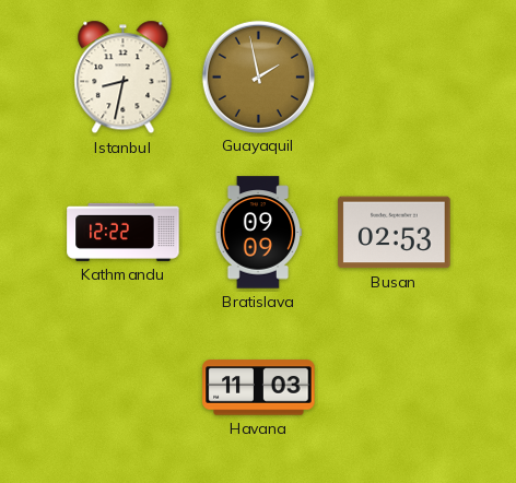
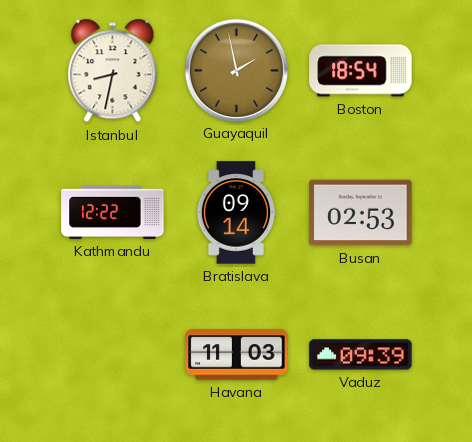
Boston: none -> 18:54
Bratislava: 09:09 -> 09:14
Vaduz: none -> 09:39
